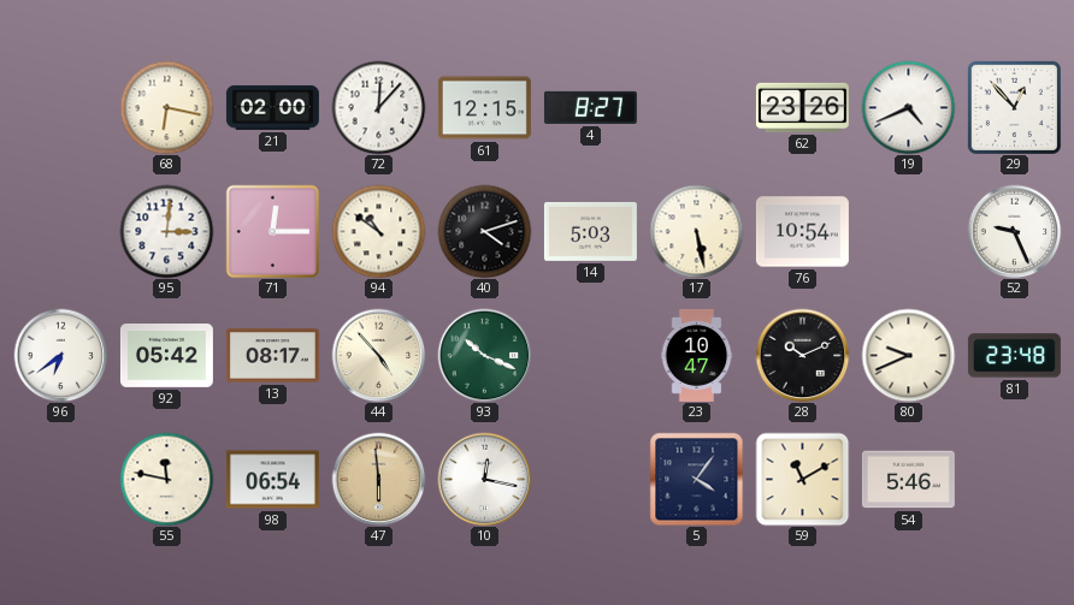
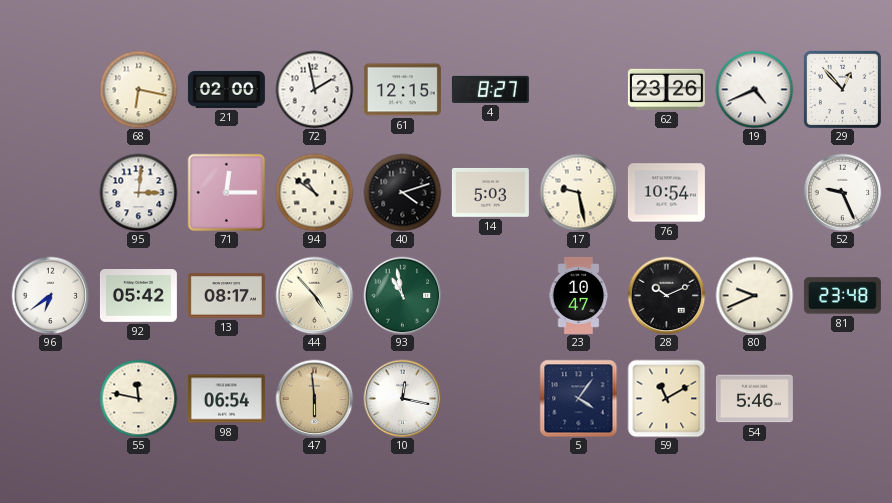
72: 12:07 -> 1:58
17: 5:28 -> 9:28
93: 10:19 -> 10:58
